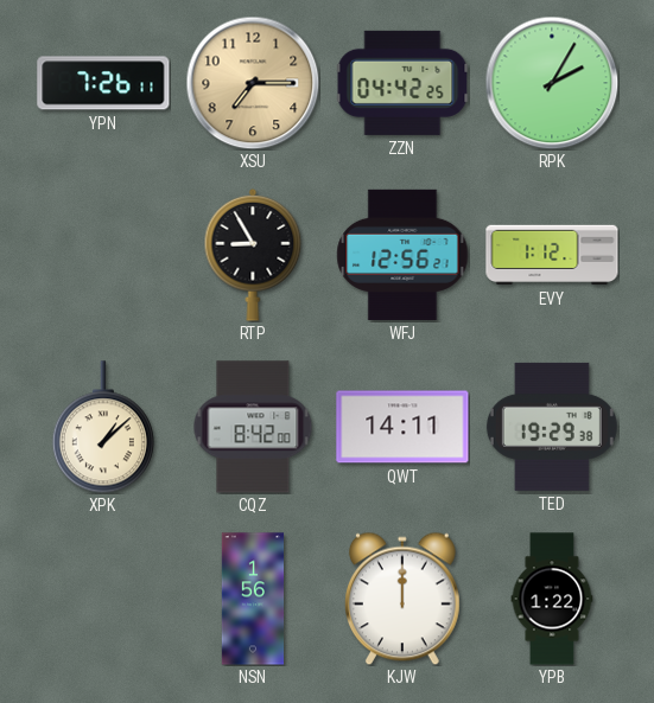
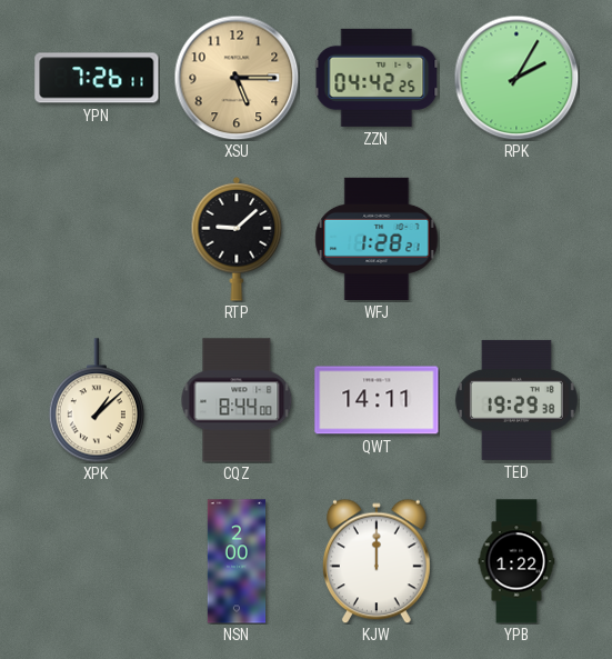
XSU: 7:15 -> 5:15
RTP: 8:55 -> 9:08
WFJ: 12:56 -> 1:28
EVY: 1:12 -> none
CQZ: 8:42 -> 8:44
NSN: 1:56 -> 2:00
